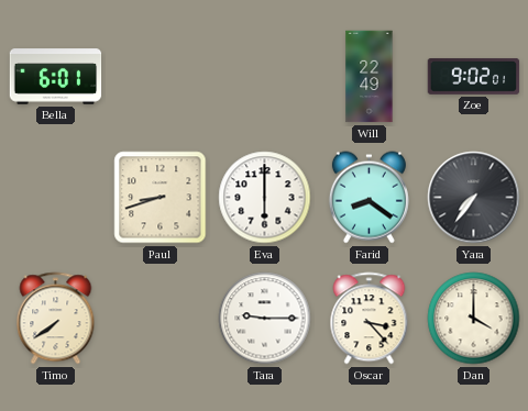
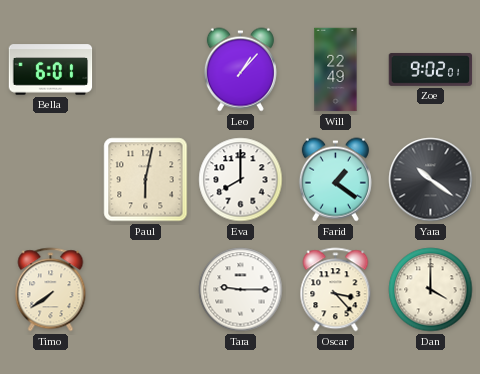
Leo: none -> 1:07
Paul: 8:42 -> 6:02
Eva: 6:00 -> 8:00
Farid: 8:21 -> 1:21
Yara: 7:36 -> 10:21
